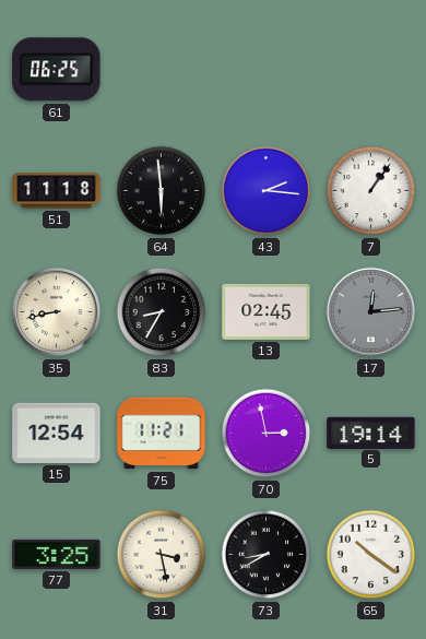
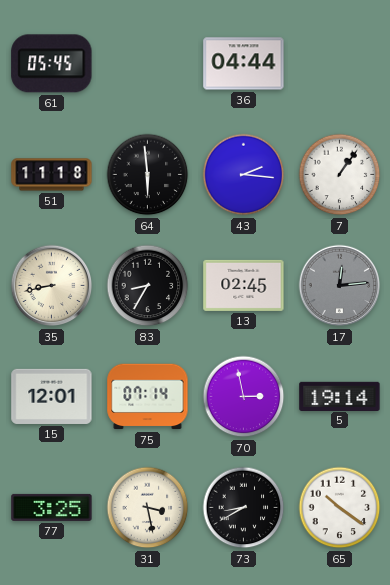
61: 06:25 -> 05:45
36: none -> 04:44
15: 12:54 -> 12:01
75: 11:21 -> 07:14
